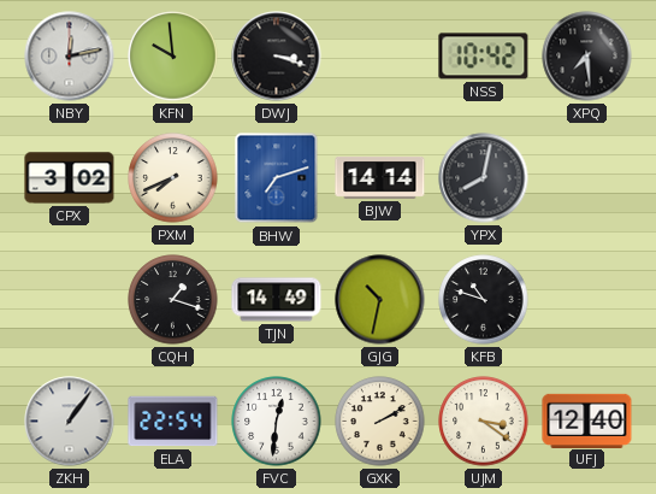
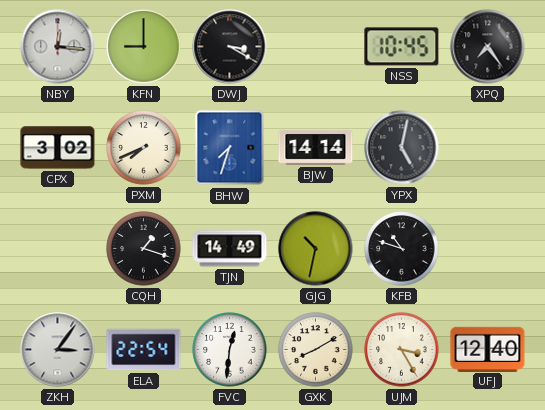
NBY: 12:13 -> 12:16
KFN: 9:59 -> 9:00
DWJ: 3:18 -> 3:20
NSS: 10:42 -> 10:45
XPQ: 7:29 -> 7:24
BHW: 7:12 -> 7:33
YPX: 8:02 -> 5:02
ZKH: 1:06 -> 3:06
GXK: 2:10 -> 8:10
UJM: 3:21 -> 3:25
